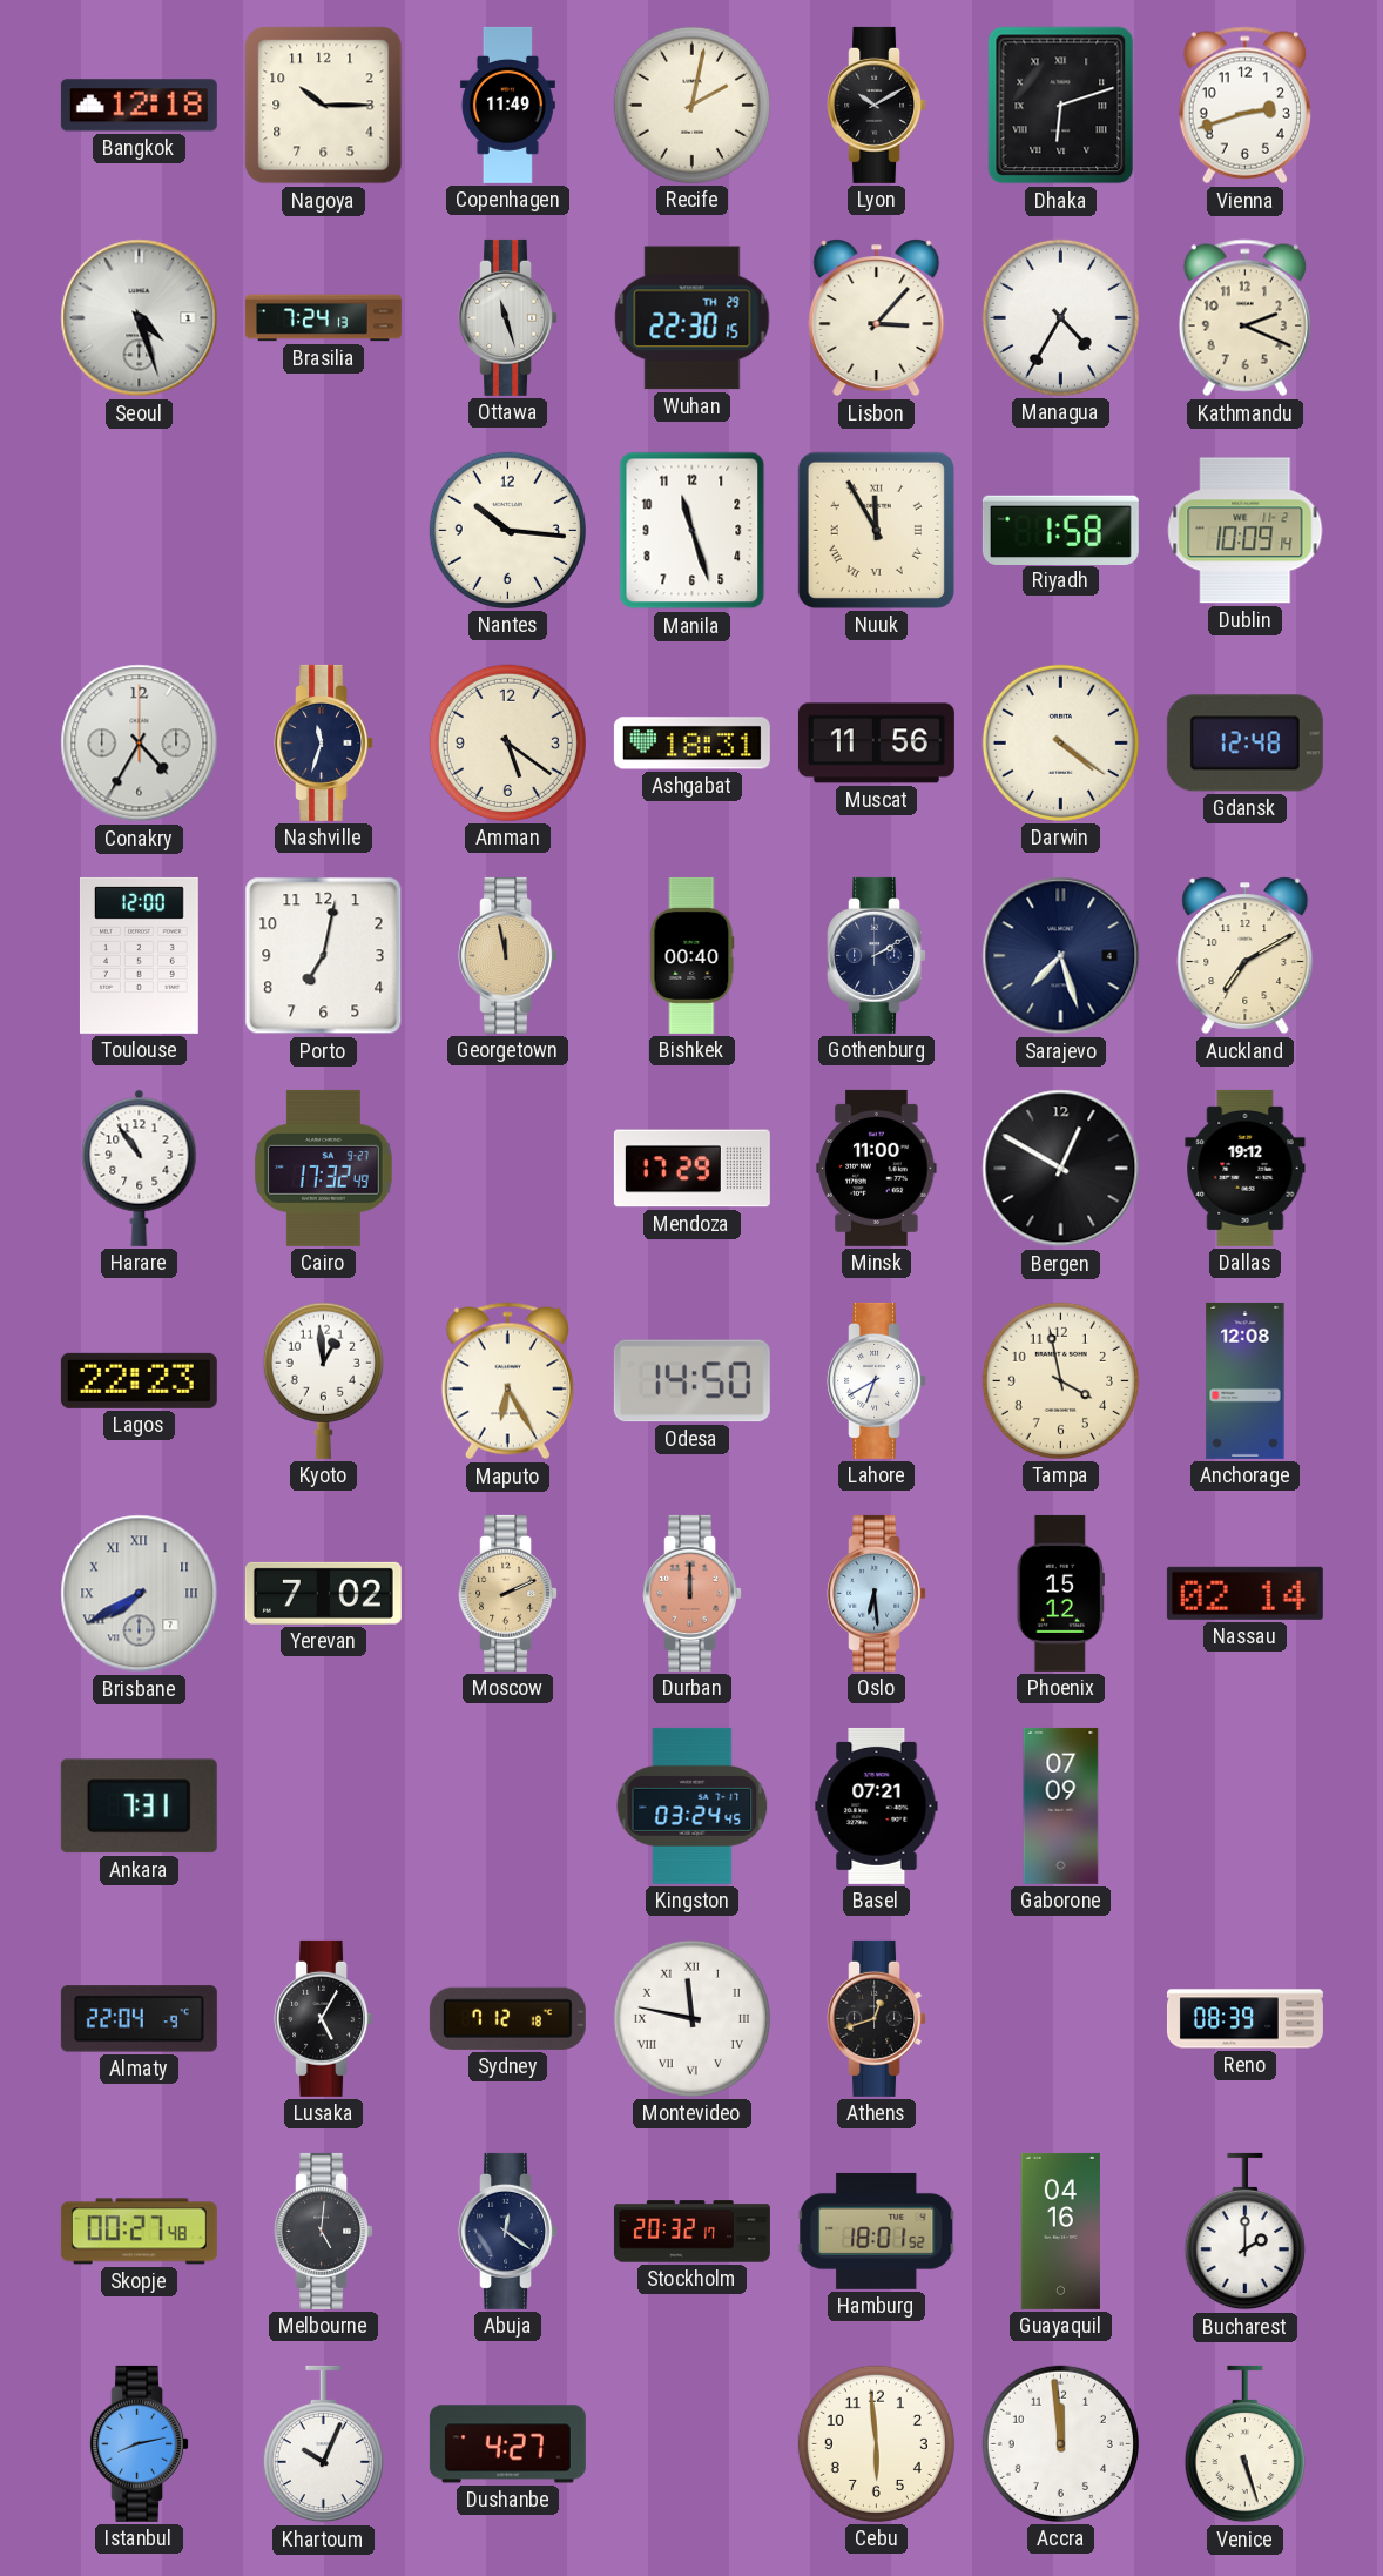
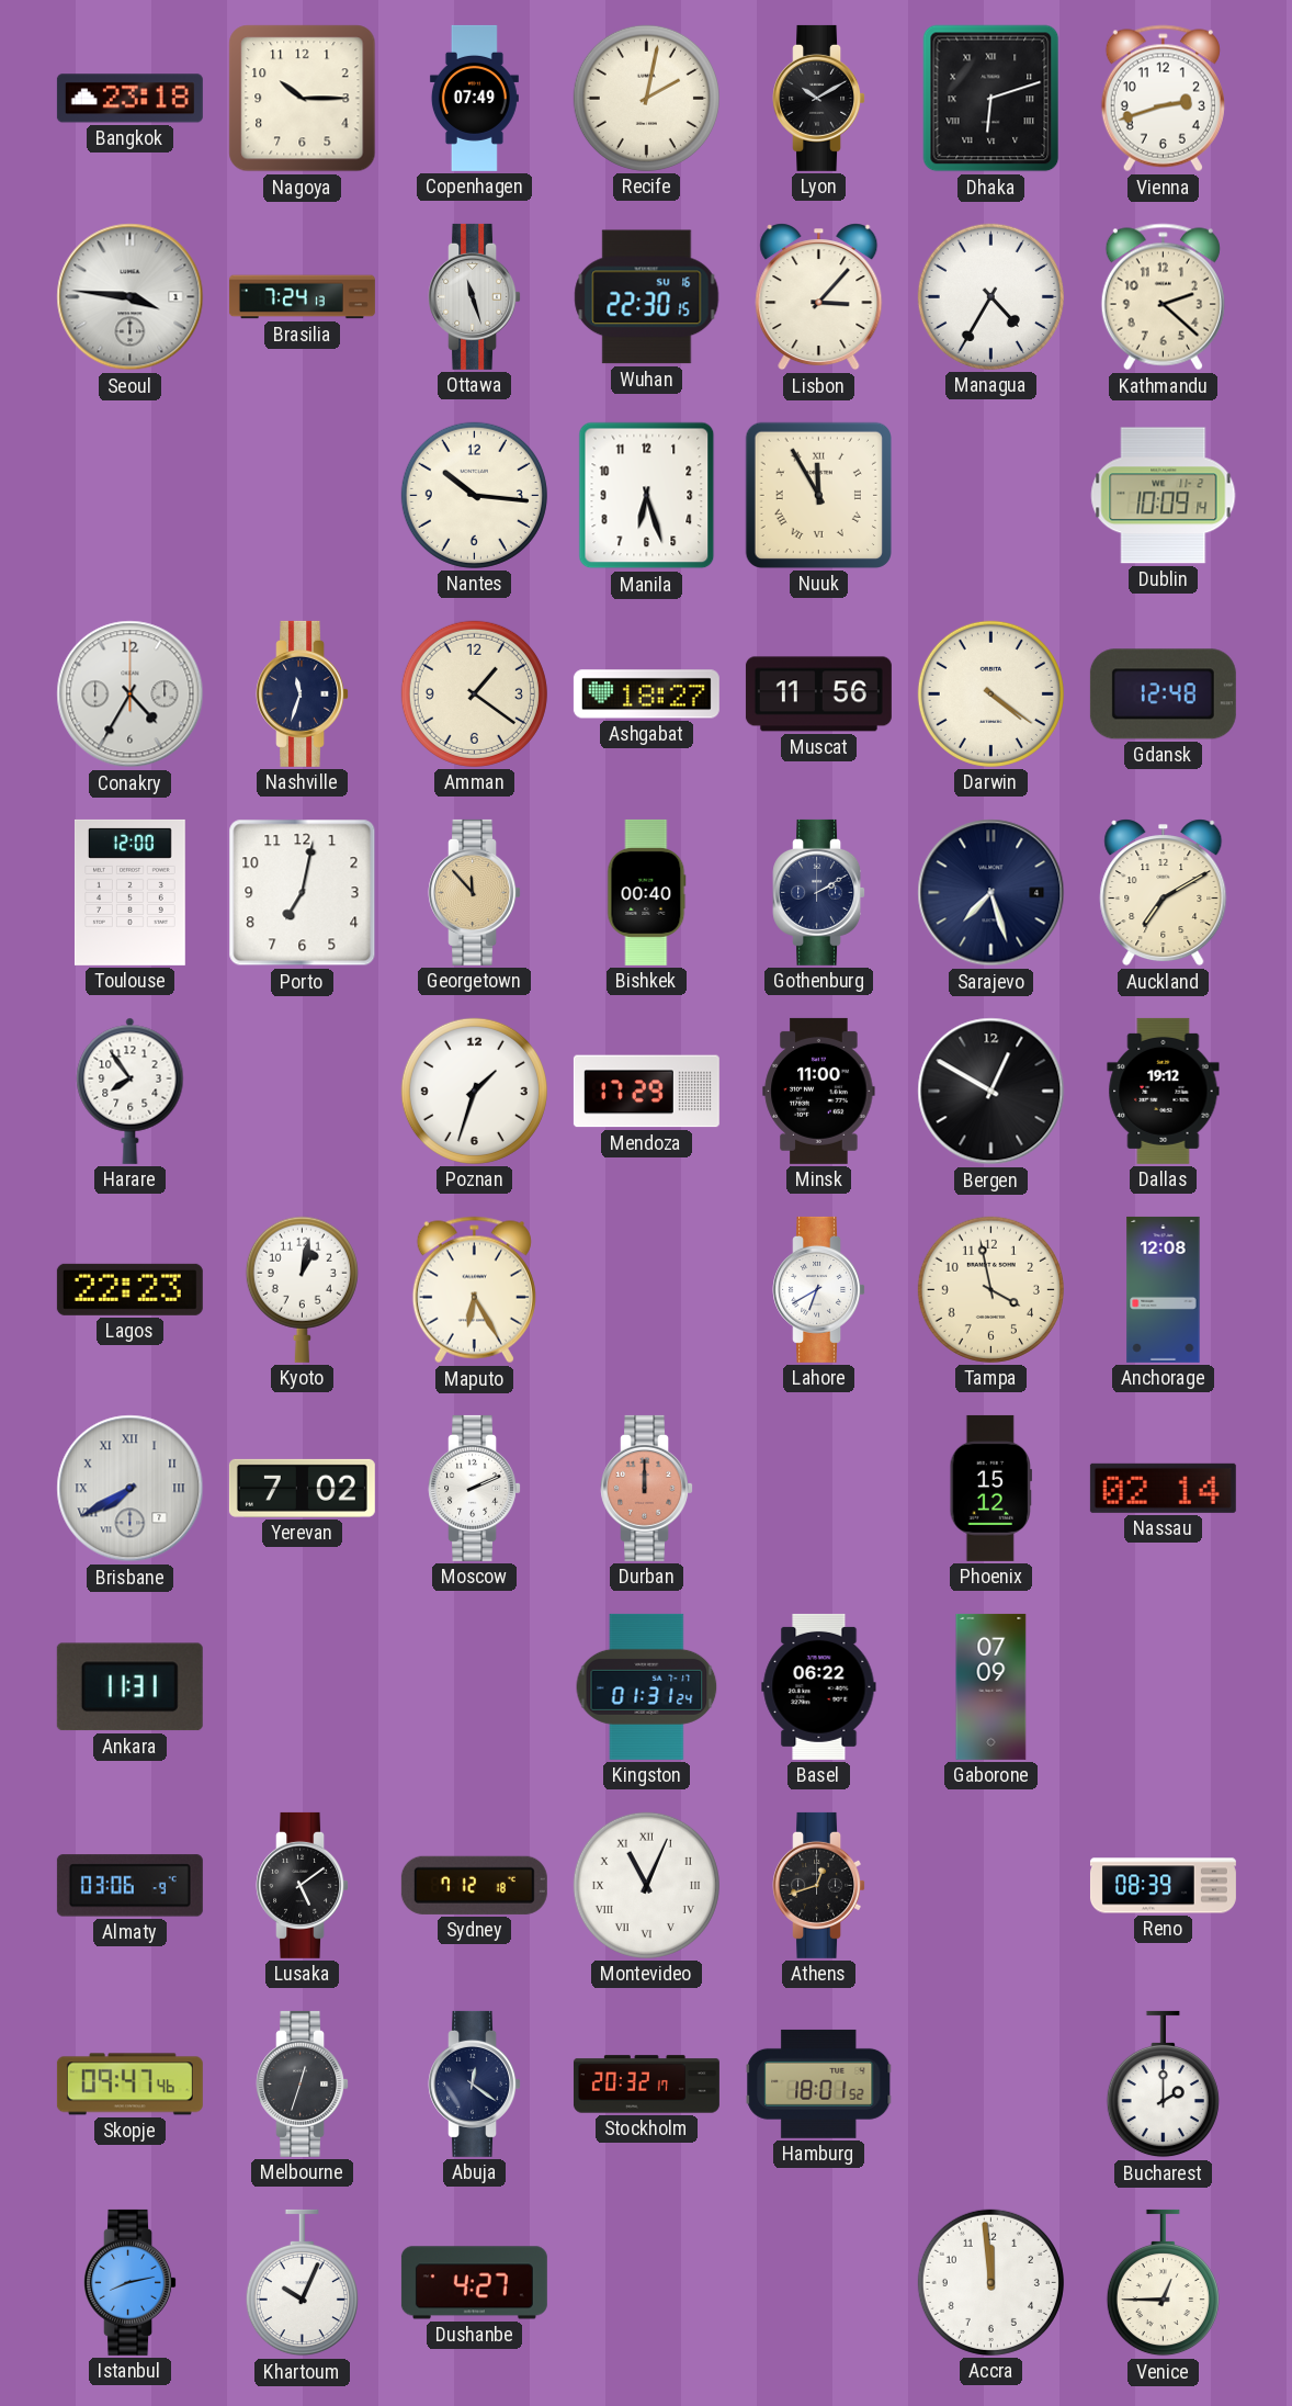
Bangkok: 12:18 -> 23:18
Copenhagen: 11:49 -> 07:49
Seoul: 4:27 -> 3:46
Wuhan date: TH 29 -> SU 16
Kathmandu: 2:19 -> 2:22
Manila: 11:27 -> 6:27
Riyadh: 1:58 -> none
Amman: 5:21 -> 1:21
Ashgabat: 18:31 -> 18:27
Georgetown: 11:58 -> 11:53
Harare: 10:54 -> 7:54
Cairo: 17:32 -> none
Poznan: none -> 1:33
Kyoto: 12:59 -> 1:02
Odesa: 14:50 -> none
Moscow dial: champagne -> white
Oslo: 6:29 -> none
Ankara: 7:31 -> 11:31
Kingston: 03:24 -> 01:31
Basel: 07:21 -> 06:22
Almaty: 22:04 -> 03:06
Lusaka: 5:05 -> 5:09
Montevideo: 11:47 -> 11:04
Skopje: 00:27 -> 09:47
Melbourne: 5:01 -> 12:33
Guayaquil: 04:16 -> none
Cebu: 5:59 -> none
Venice: 5:27 -> 12:45
